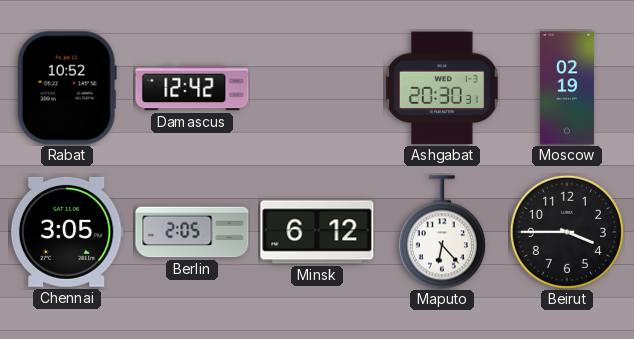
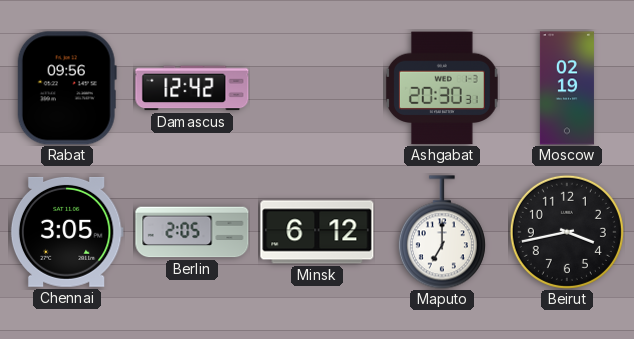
Rabat: 10:52 -> 09:56
Maputo: 6:23 -> 7:00
Beirut: 3:45 -> 3:43
